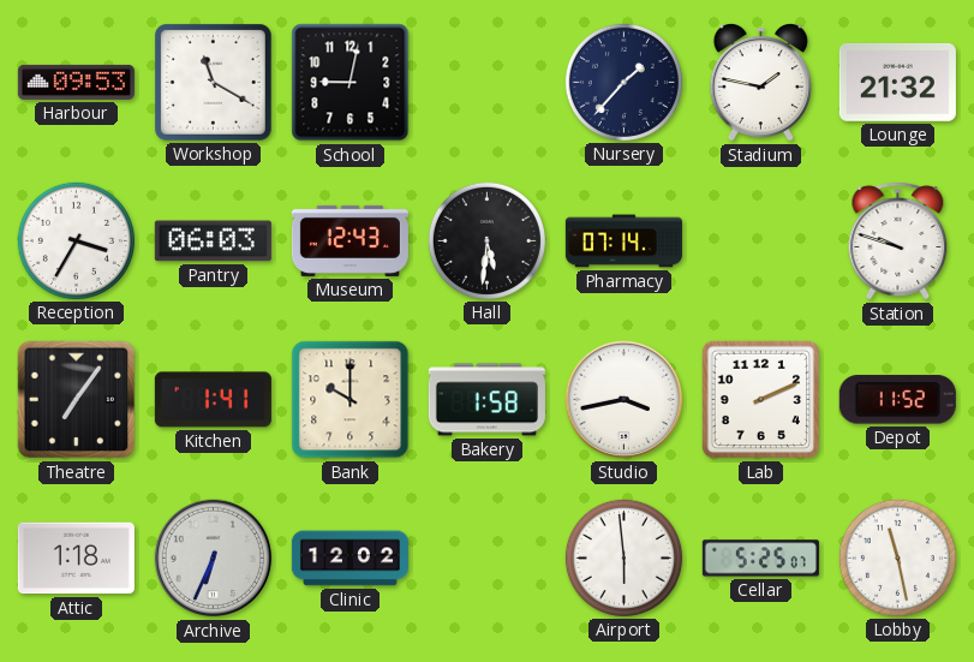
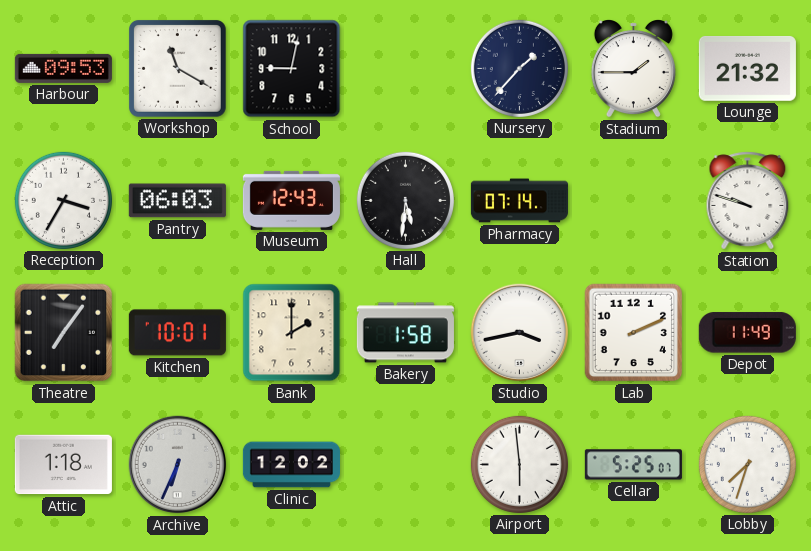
Stadium: 1:47 -> 1:45
Kitchen: 1:41 -> 10:01
Bank: 10:00 -> 2:00
Depot: 11:52 -> 11:49
Lobby: 11:28 -> 7:33
